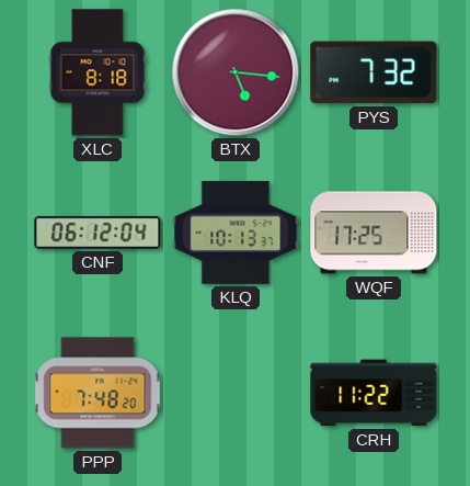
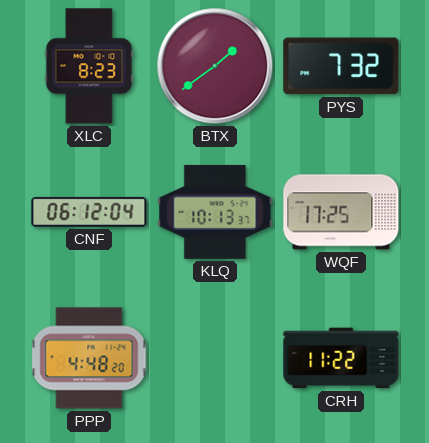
XLC: 8:18 -> 8:23
BTX: 5:16 -> 1:39
PPP: 7:48 -> 4:48
